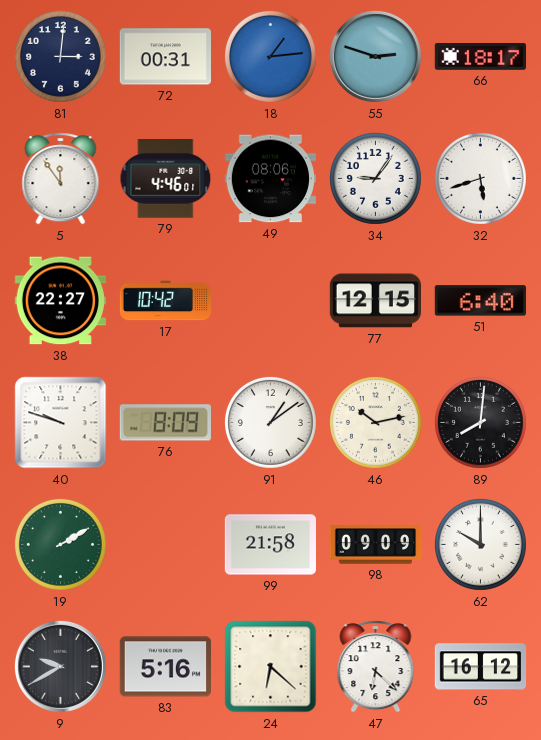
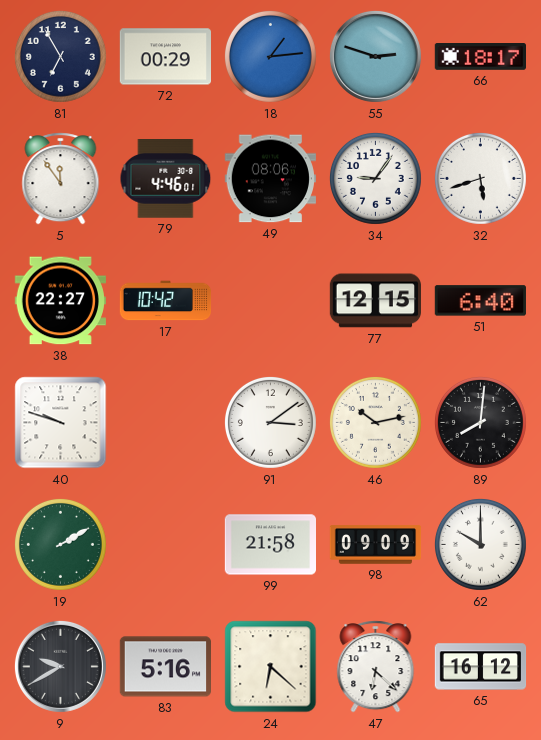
81: 3:01 -> 6:55
72: 00:31 -> 00:29
76: 8:09 -> none
91: 1:09 -> 3:09
